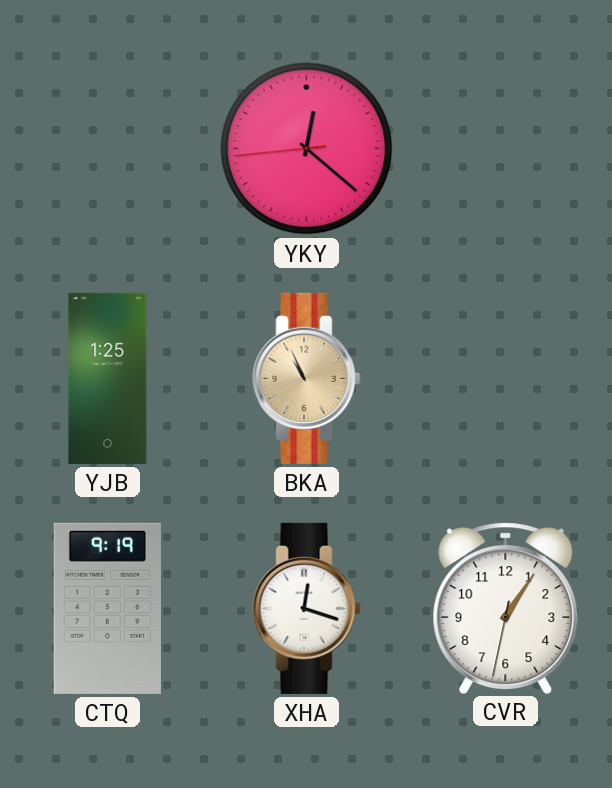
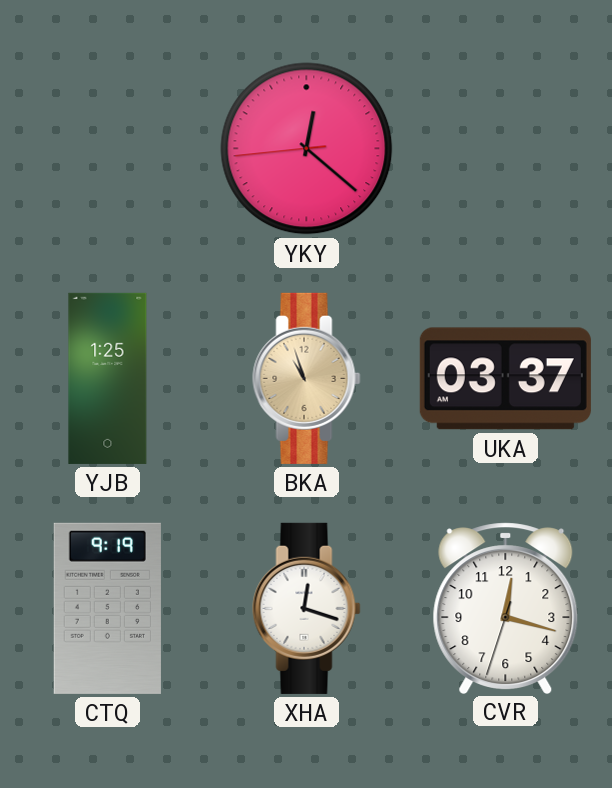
BKA: 10:56 -> 10:57
UKA: none -> 03:37
CVR: 1:05 -> 12:17
